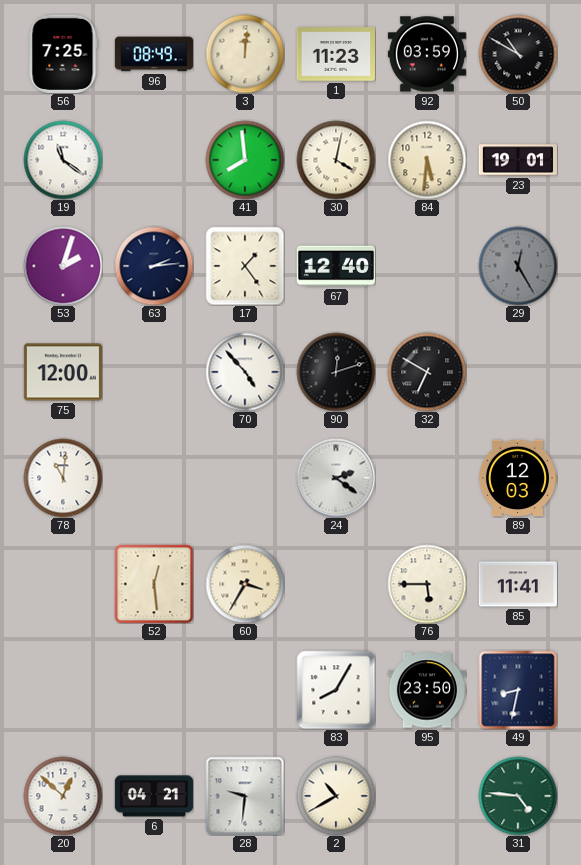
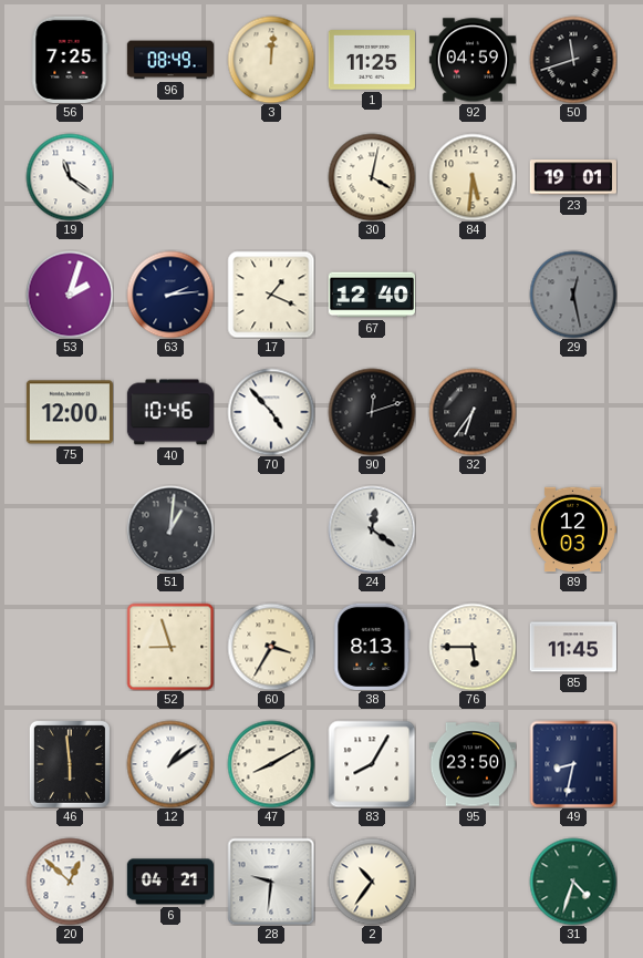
1: 11:23 -> 11:25
92: 03:59 -> 04:59
50: 10:50 -> 11:42
41: 7:59 -> none
17: 1:24 -> 1:19
29: 12:25 -> 12:28
40: none -> 10:46
32: 6:50 -> 6:36
78: 11:01 -> none
51: none -> 1:01
24: 2:21 -> 12:21
52: 12:29 -> 8:57
38: none -> 8:13
85: 11:41 -> 11:45
46: none -> 5:59
12: none -> 1:09
47: none -> 8:10
2: 10:40 -> 10:36
31: 4:46 -> 4:33
